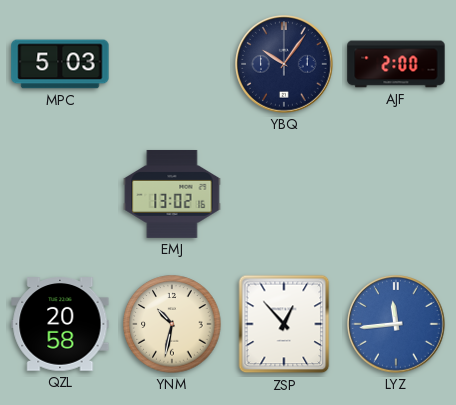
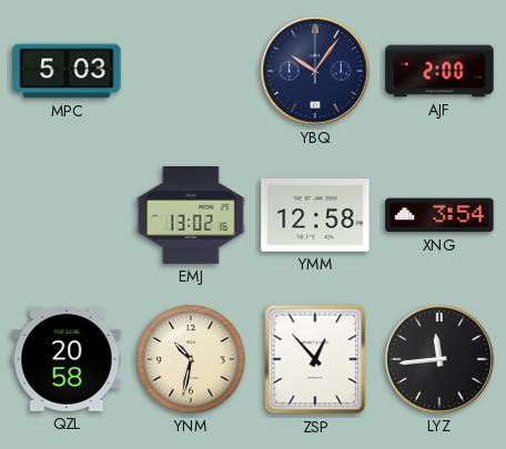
YMM: none -> 12:58
XNG: none -> 3:54
LYZ dial: blue -> black
